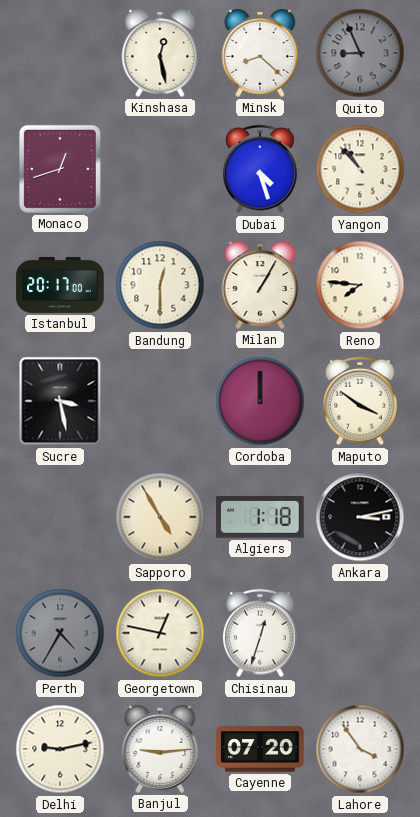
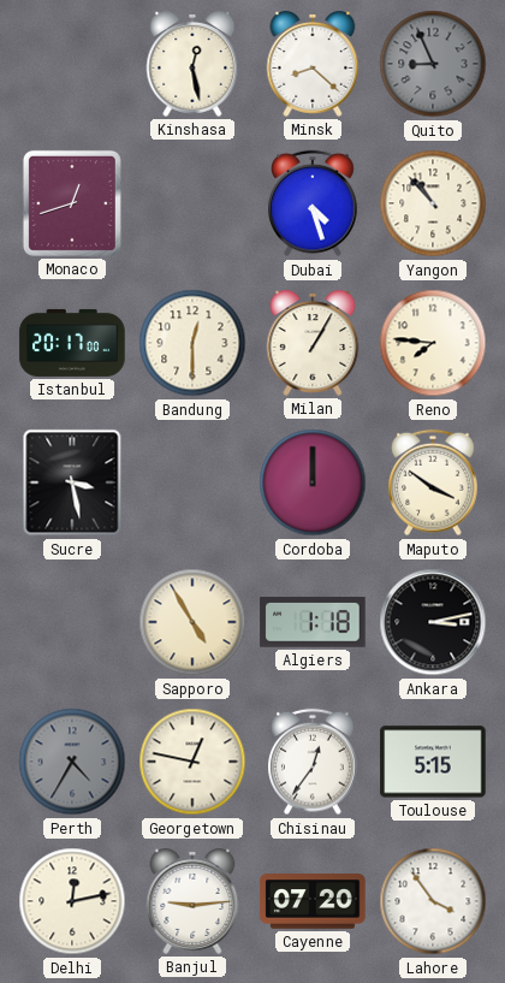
Chisinau: 12:33 -> 12:36
Toulouse: none -> 5:15
Delhi: 9:13 -> 12:13
